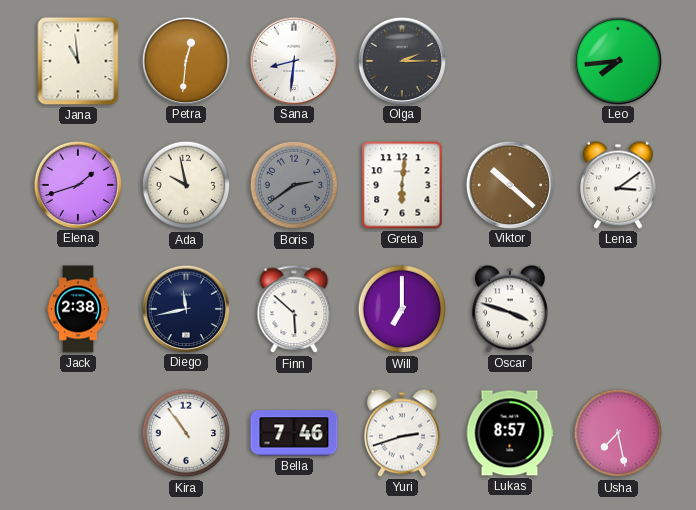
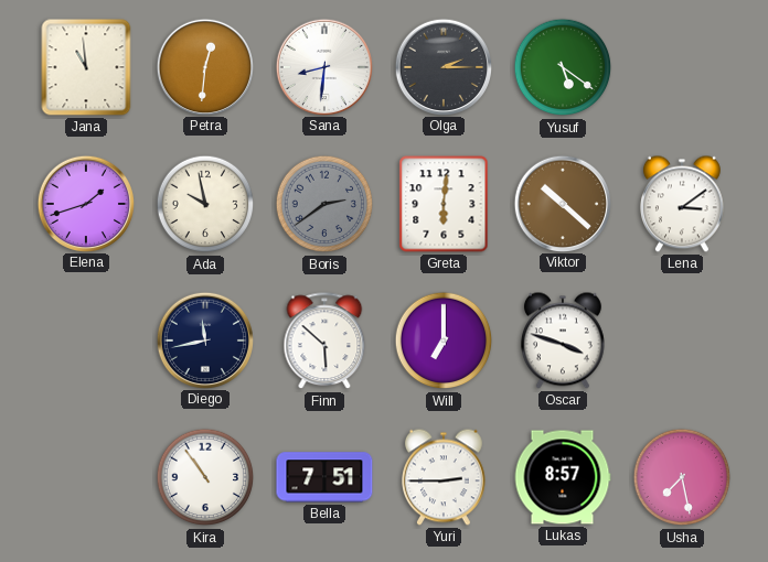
Yusuf: none -> 5:21
Leo: 7:44 -> none
Jack: 2:38 -> none
Bella: 7:46 -> 7:51
Yuri: 2:42 -> 2:45
